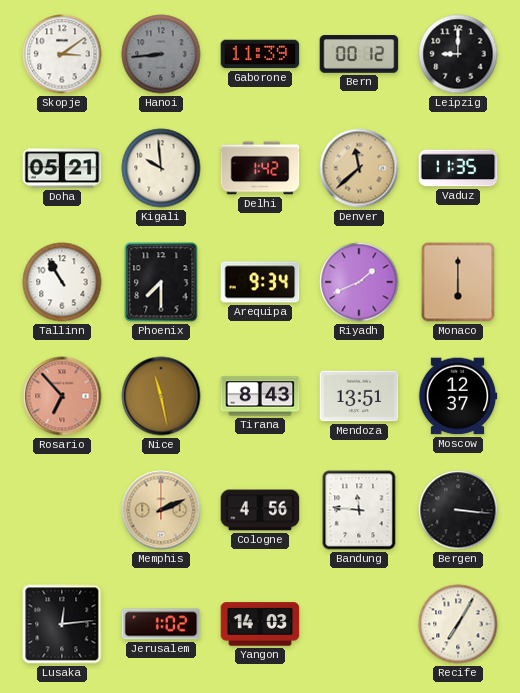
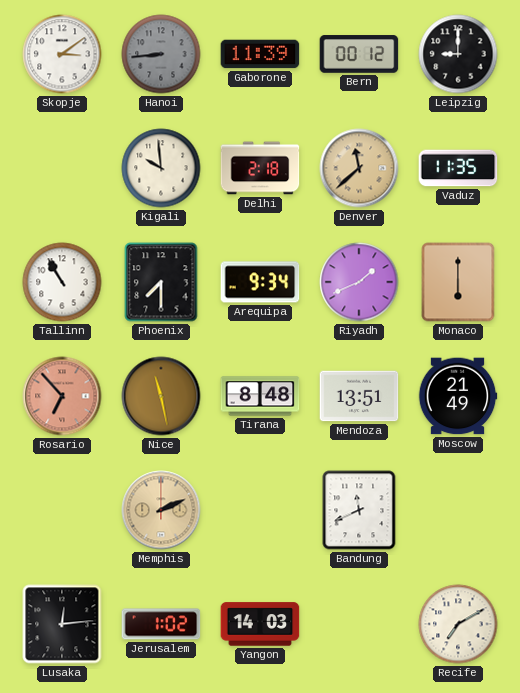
Doha: 05:21 -> none
Delhi: 1:42 -> 2:18
Tirana: 8:43 -> 8:48
Moscow: 12:37 -> 21:49
Cologne: 4:56 -> none
Bandung: 11:46 -> 11:41
Bergen: 3:16 -> none
Recife: 7:05 -> 7:10
